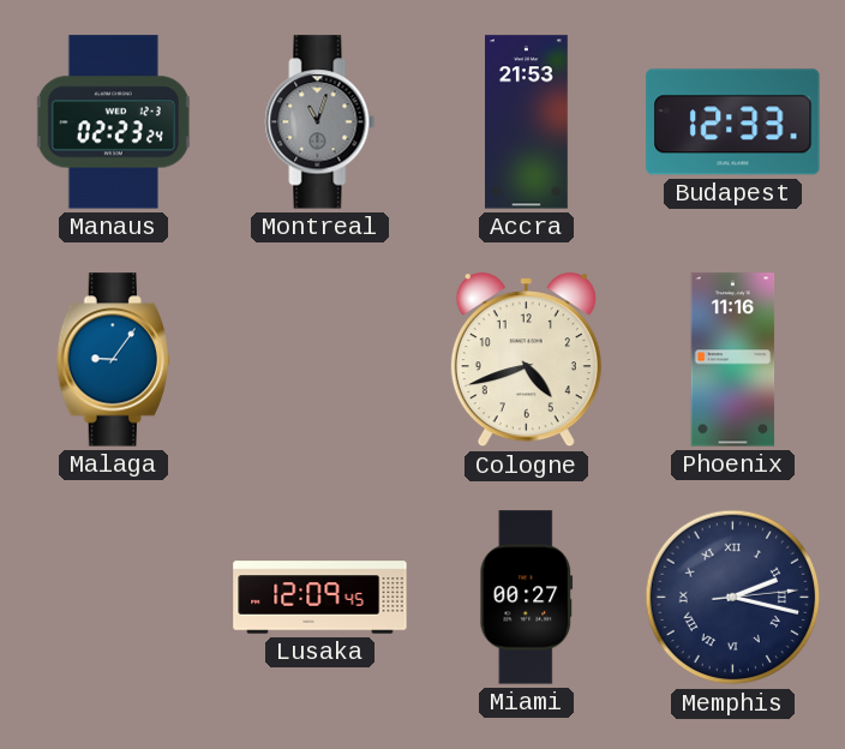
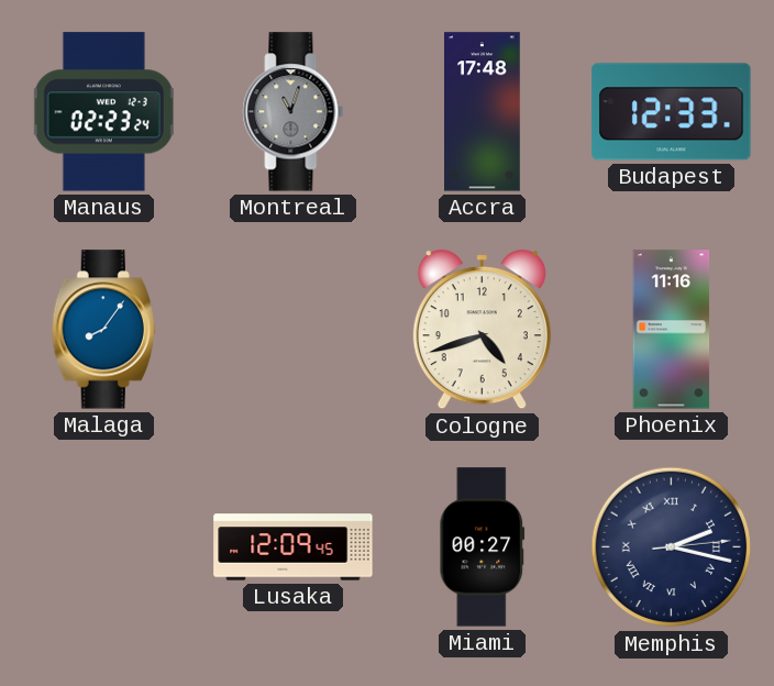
Accra: 21:53 -> 17:48
Malaga: 9:06 -> 8:06
